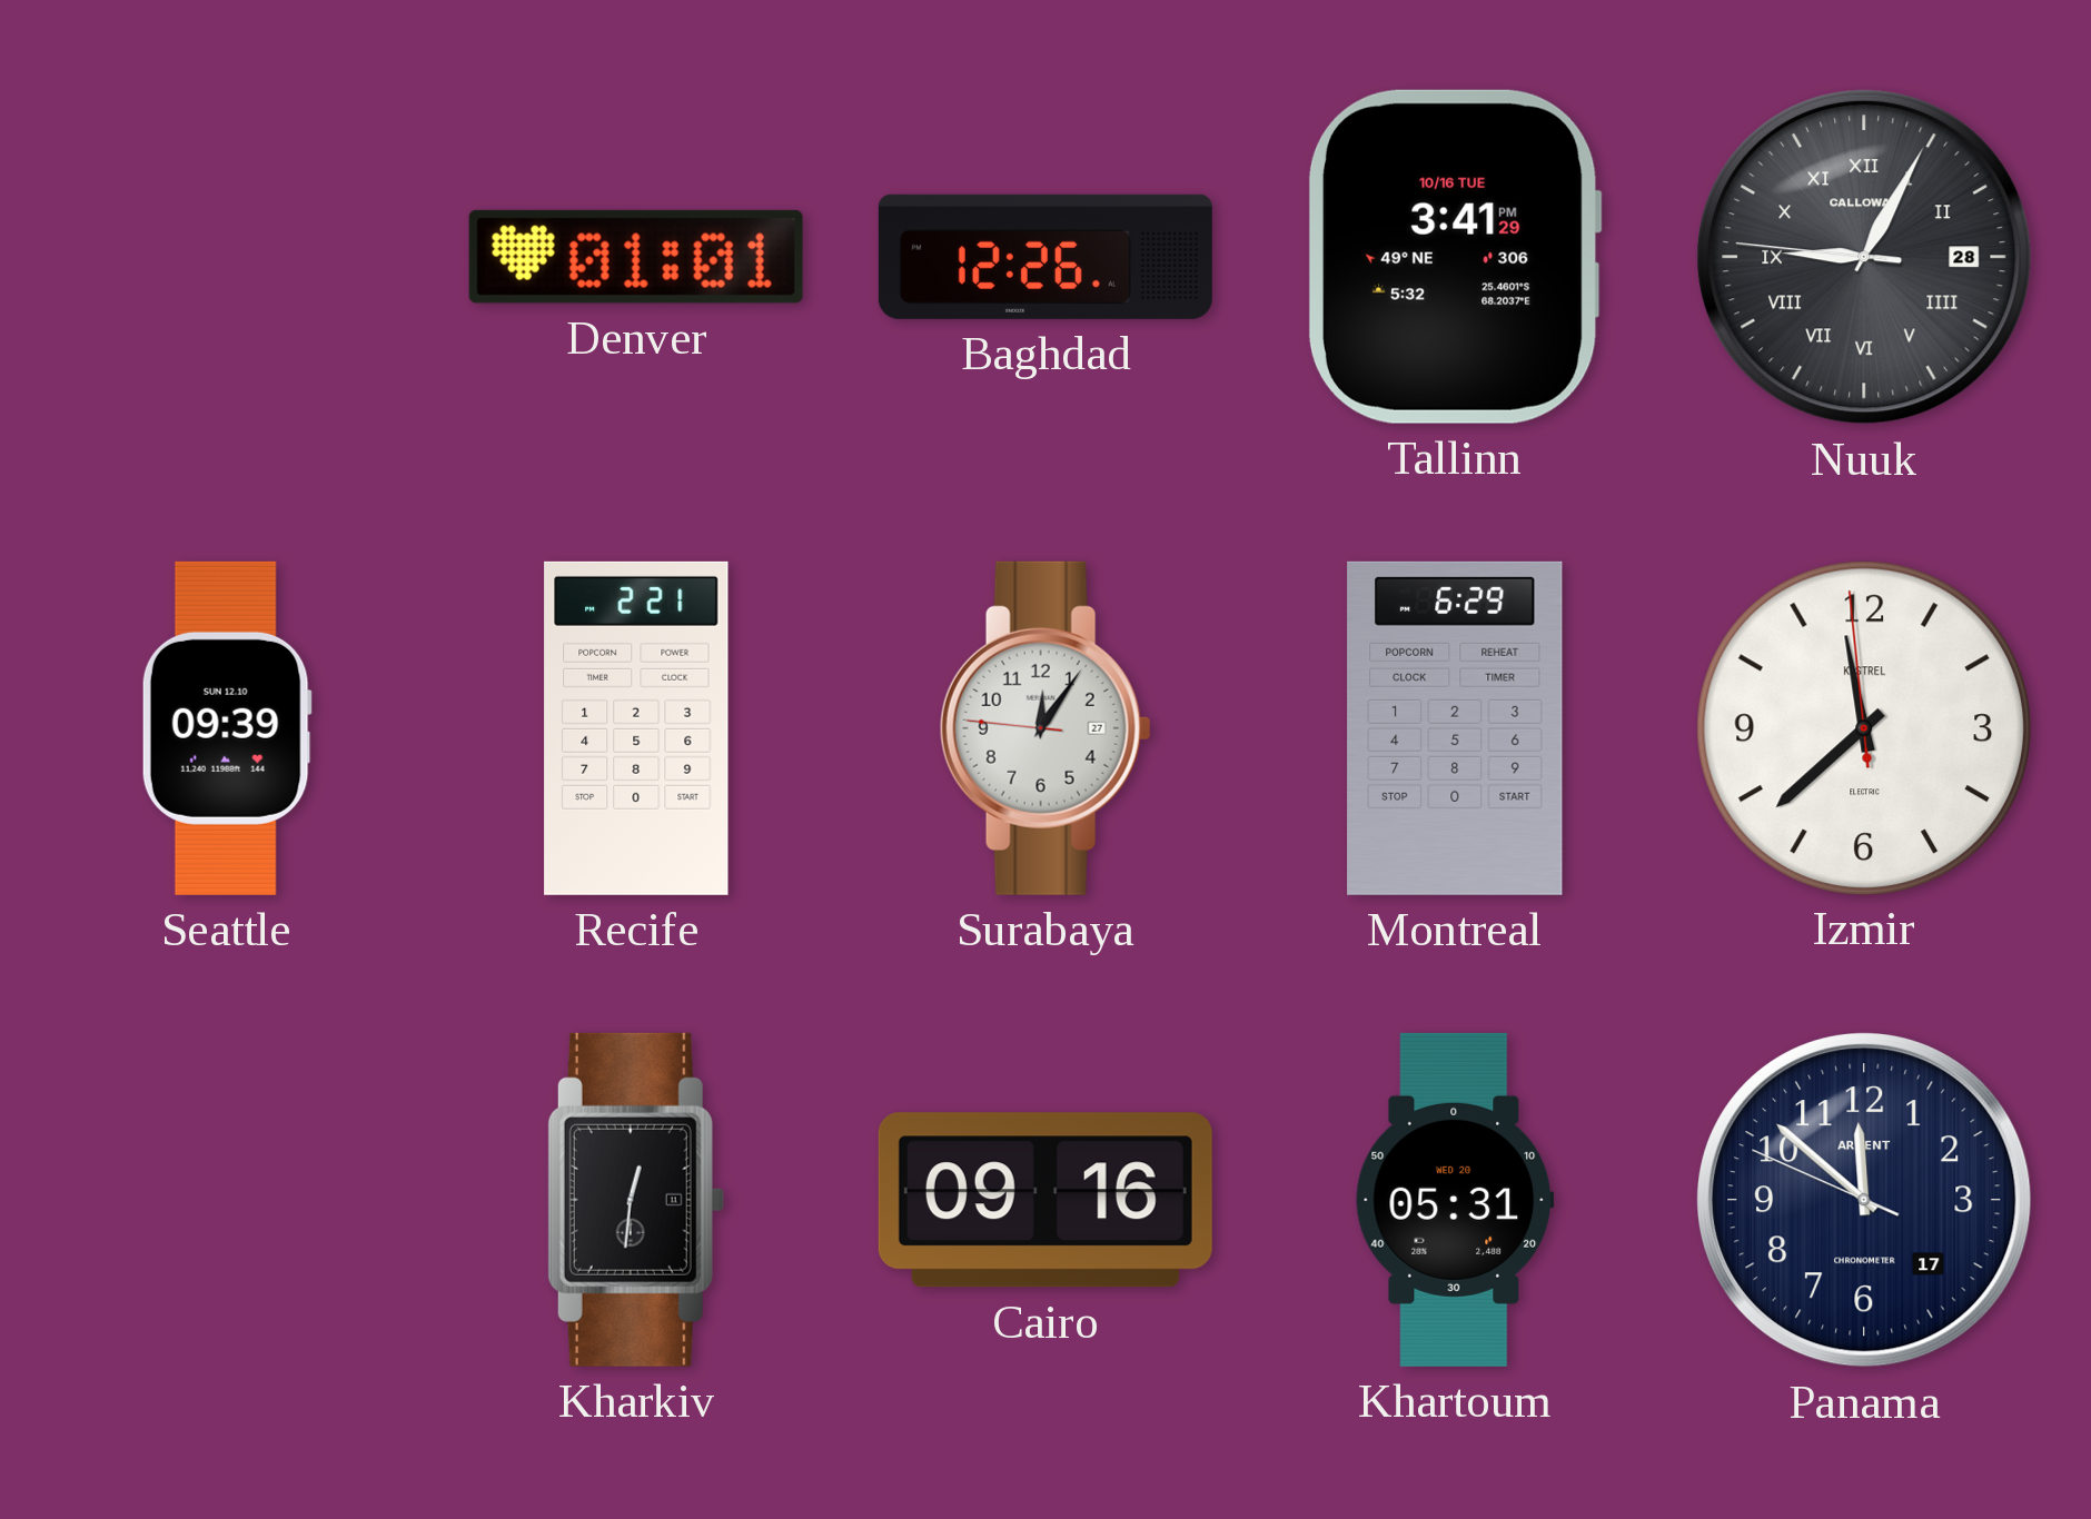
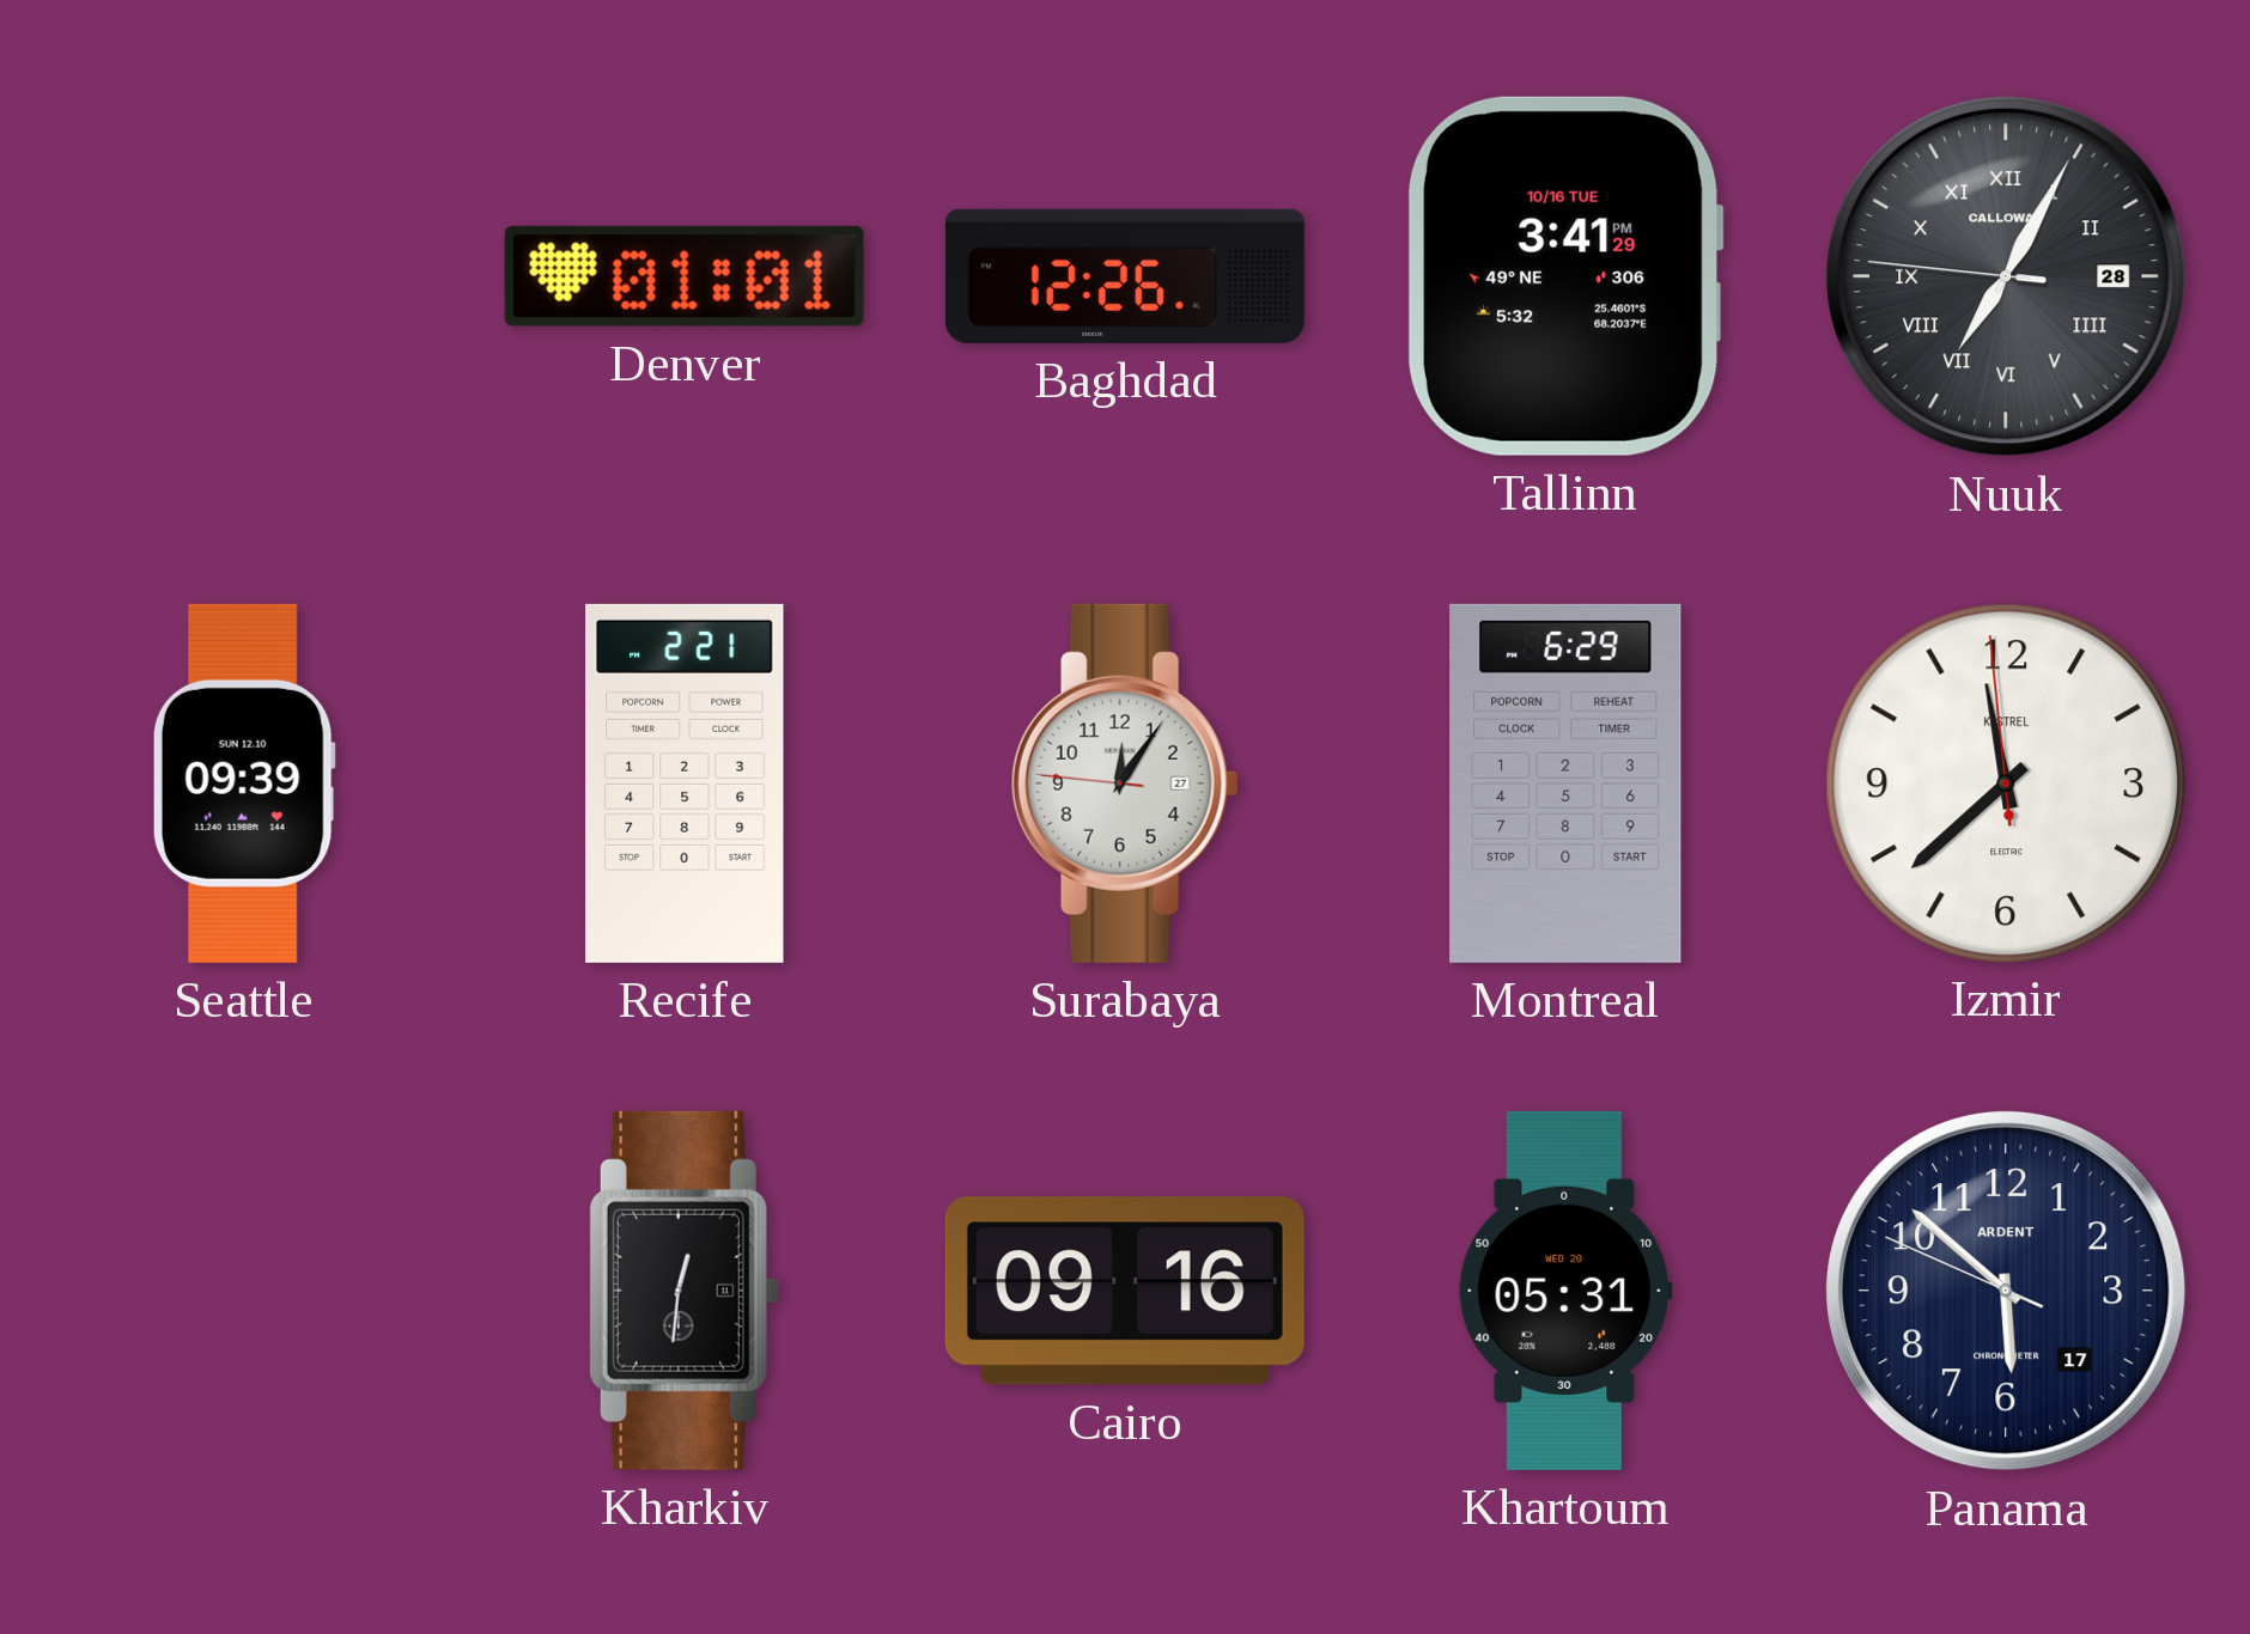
Nuuk: 9:04 -> 7:04
Panama: 11:51 -> 5:51
